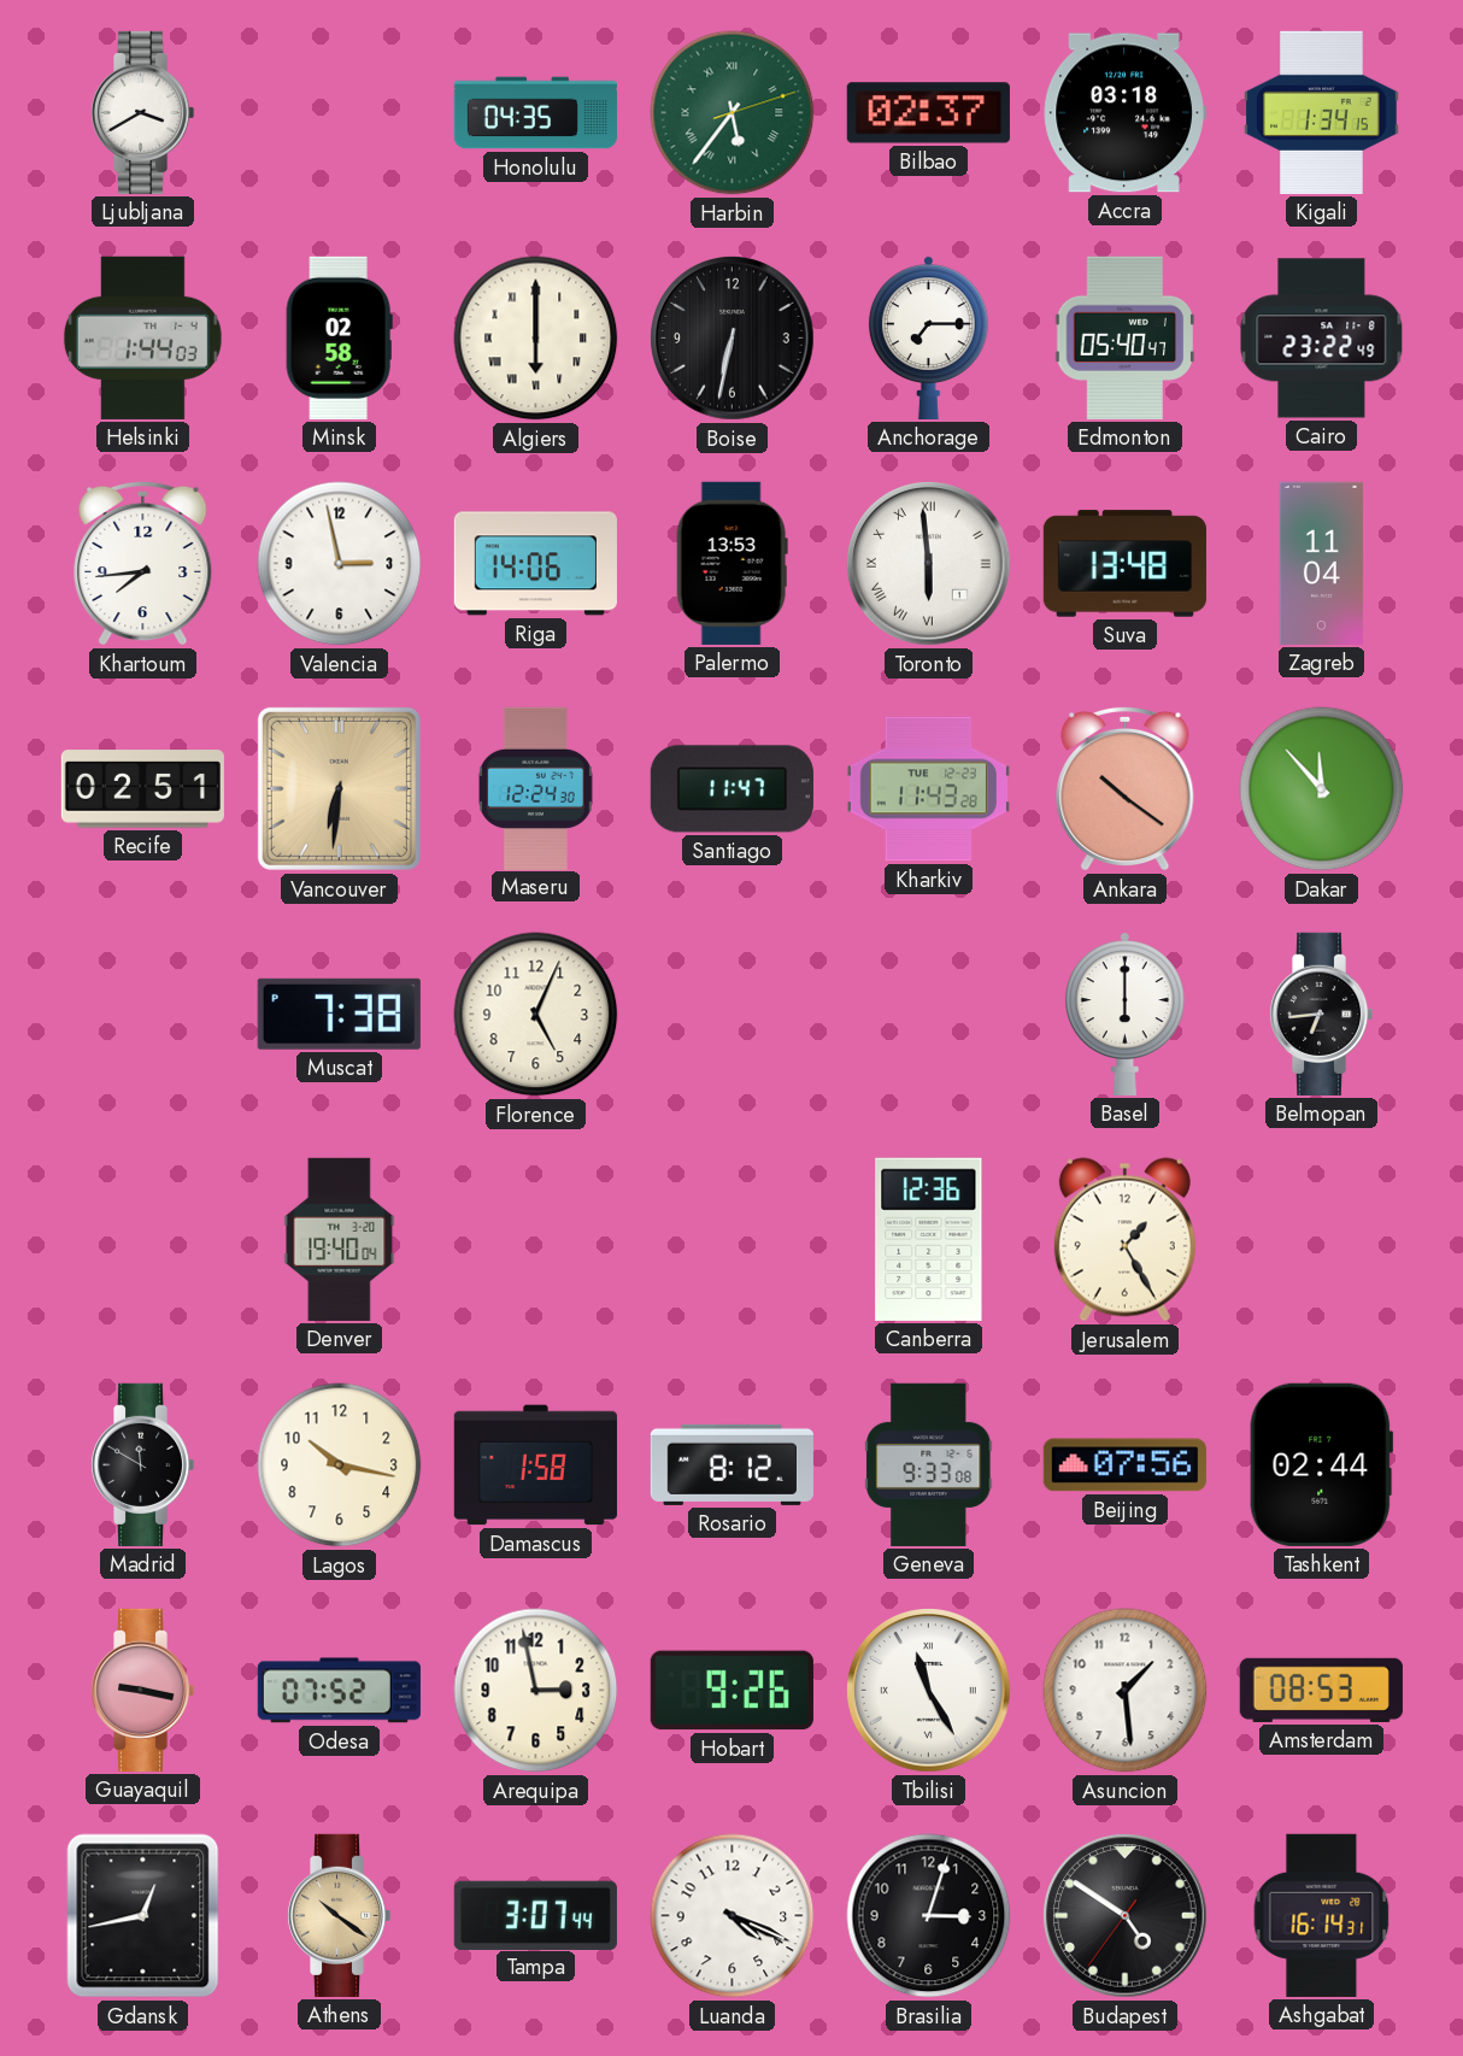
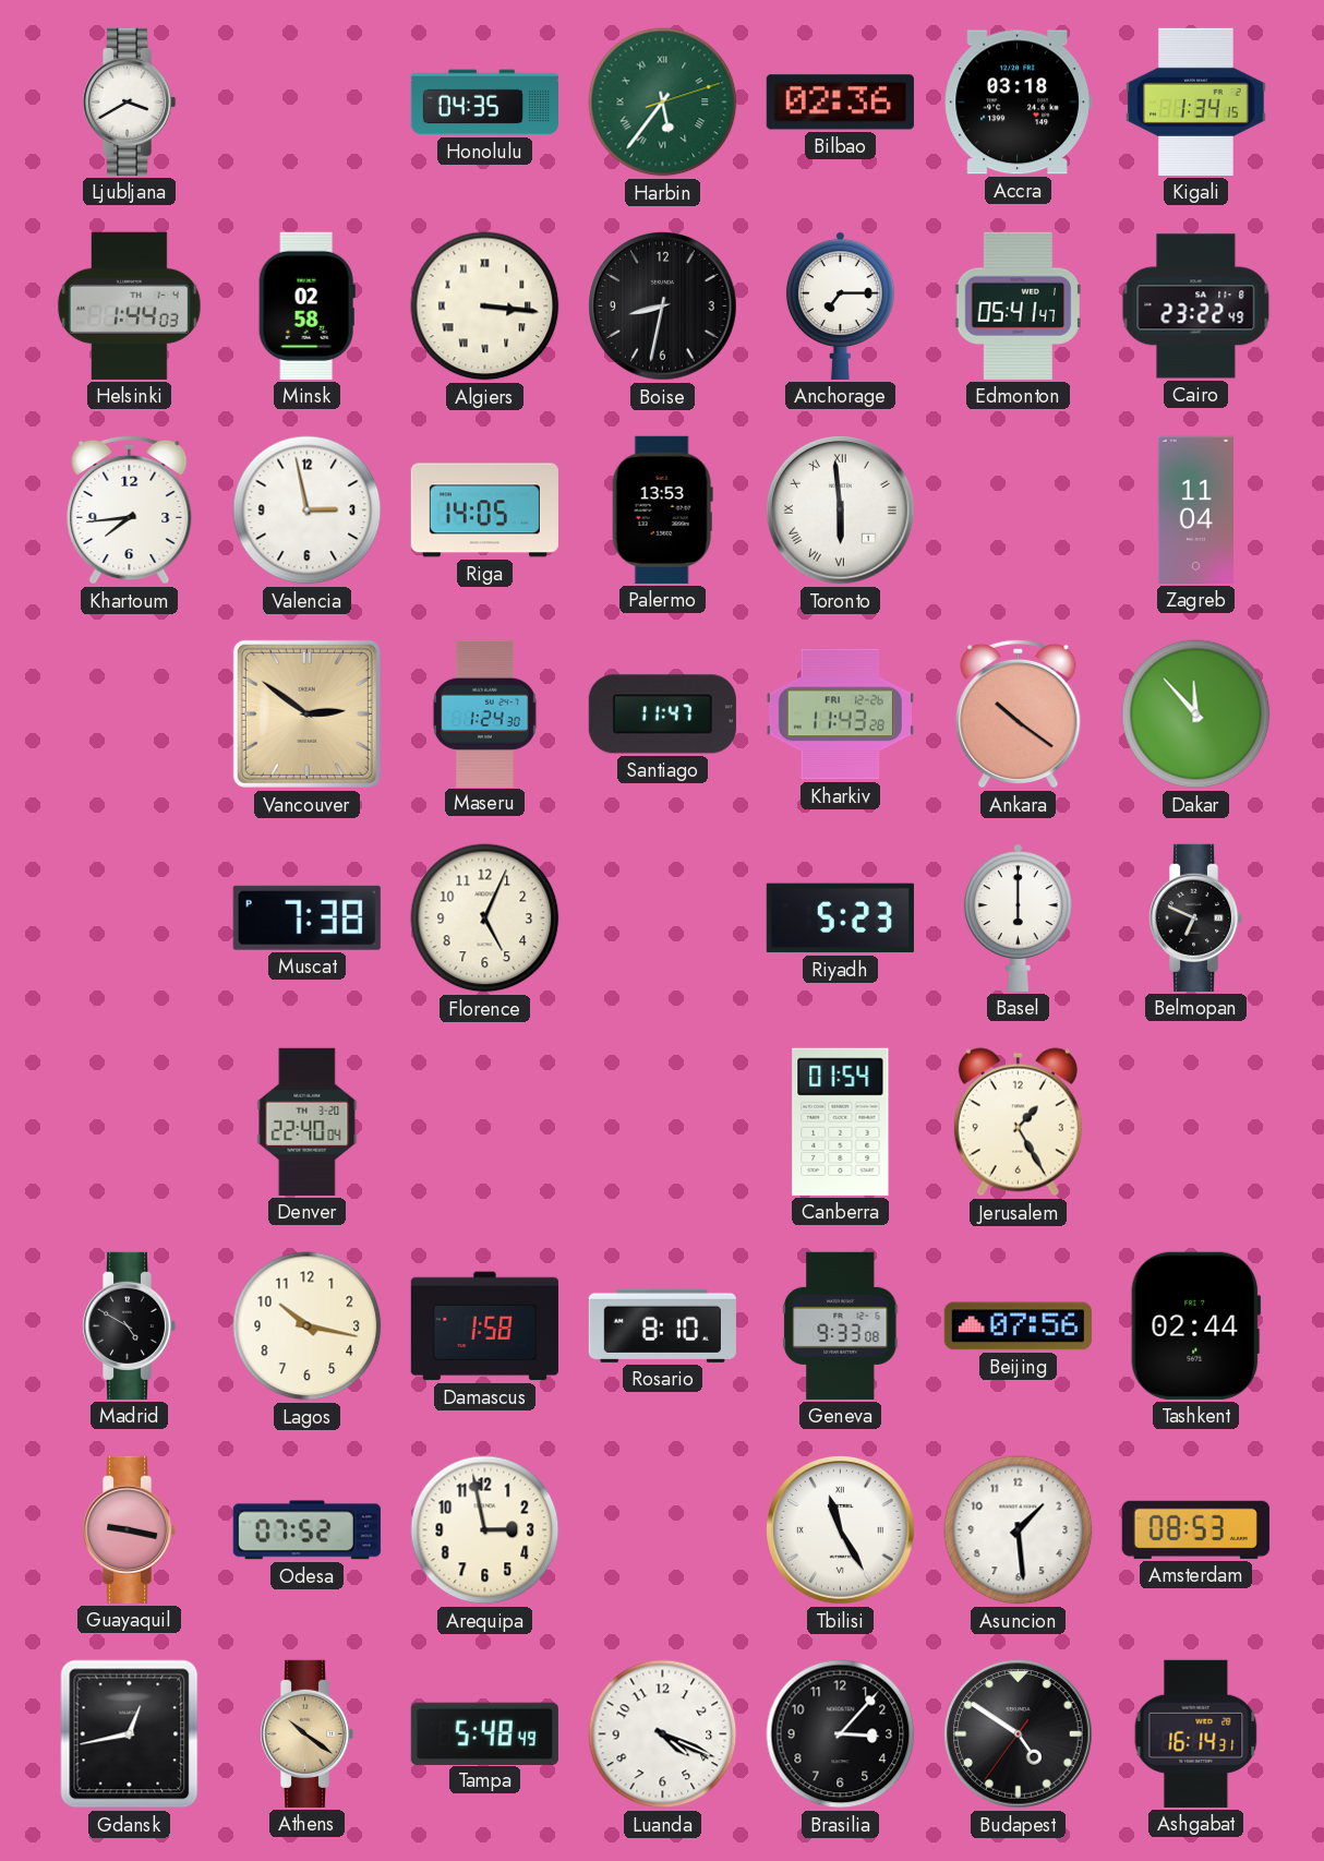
Bilbao: 02:37 -> 02:36
Algiers: 6:00 -> 3:16
Boise: 6:32 -> 8:32
Edmonton: 05:40 -> 05:41
Riga: 14:06 -> 14:05
Suva: 13:48 -> none
Recife: 02:51 -> none
Vancouver: 6:31 -> 2:51
Maseru: 12:24 -> 1:24
Kharkiv date: TUE 12-23 -> FRI 12-26
Riyadh: none -> 5:23
Belmopan: 6:44 -> 6:49
Denver: 19:40 -> 22:40
Canberra: 12:36 -> 01:54
Madrid: 11:50 -> 4:50
Rosario: 8:12 -> 8:10
Hobart: 9:26 -> none
Tampa: 3:07 -> 5:48
Brasilia: 3:03 -> 3:07
